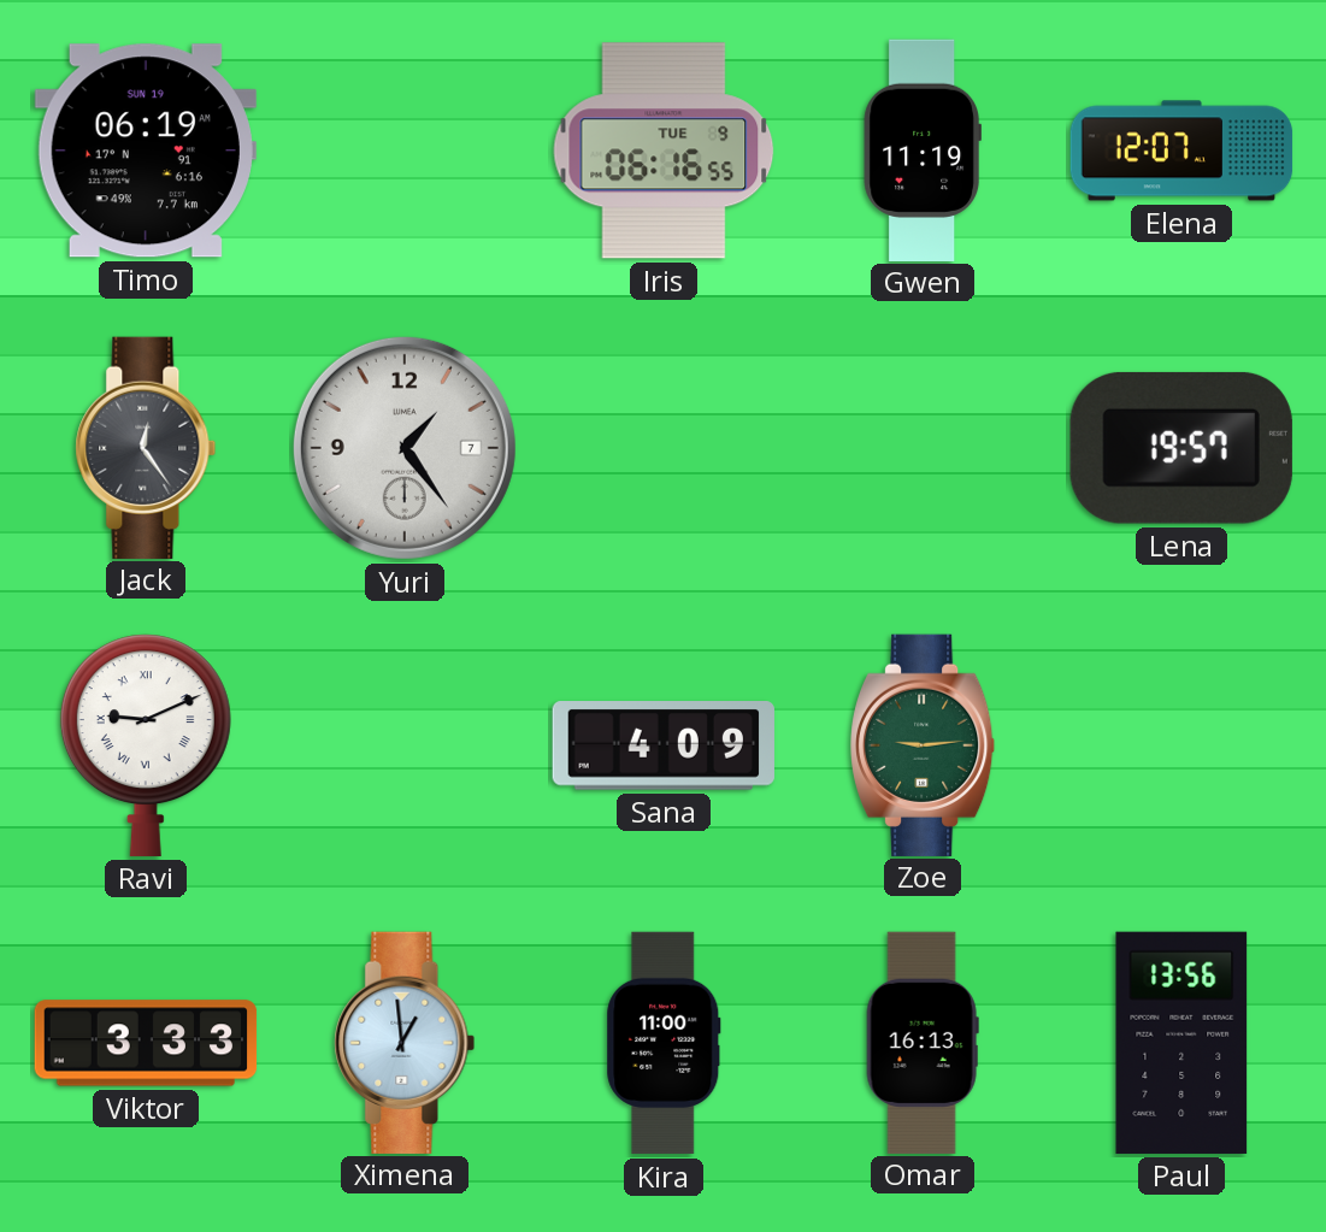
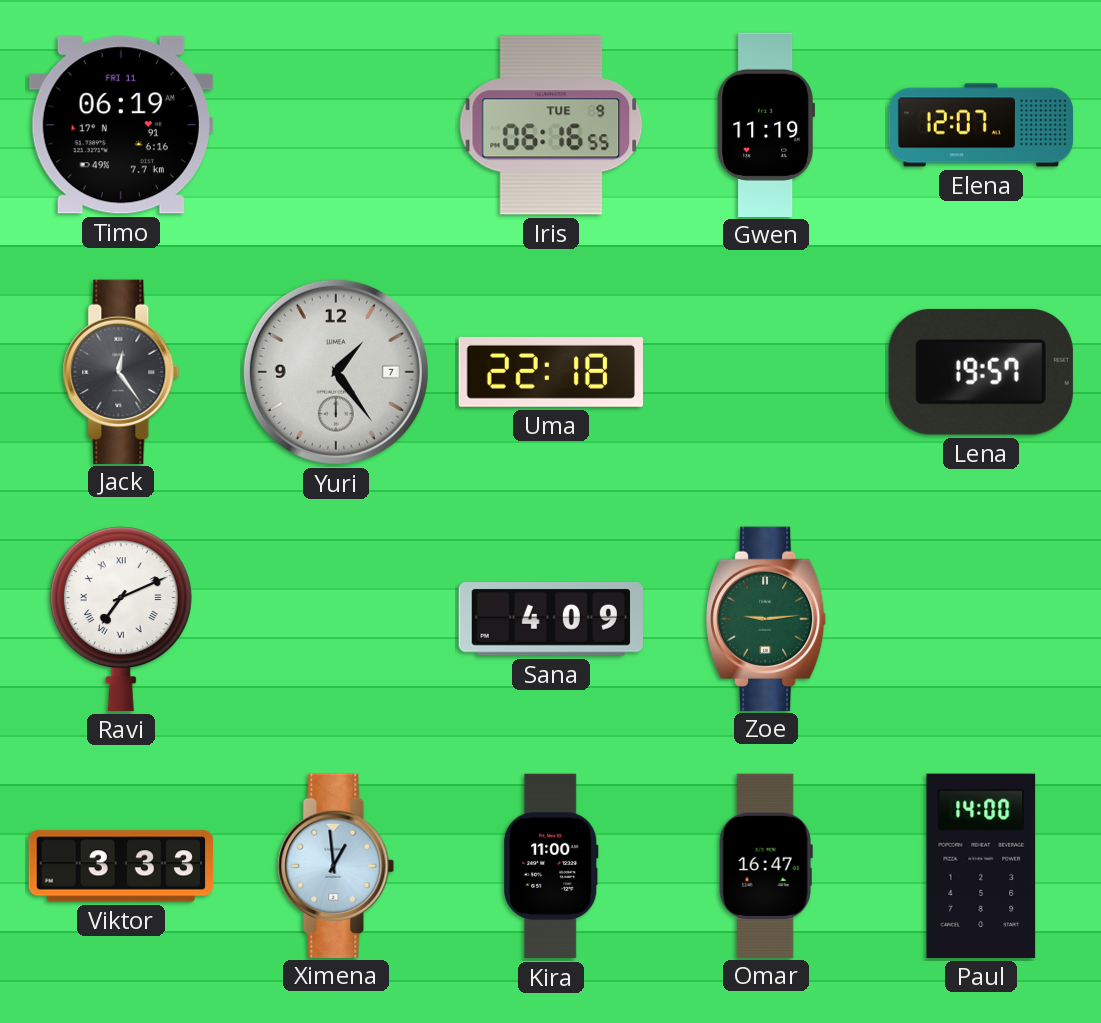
Timo date: SUN 19 -> FRI 11
Uma: none -> 22:18
Ravi: 9:11 -> 7:11
Omar: 16:13 -> 16:47
Paul: 13:56 -> 14:00
